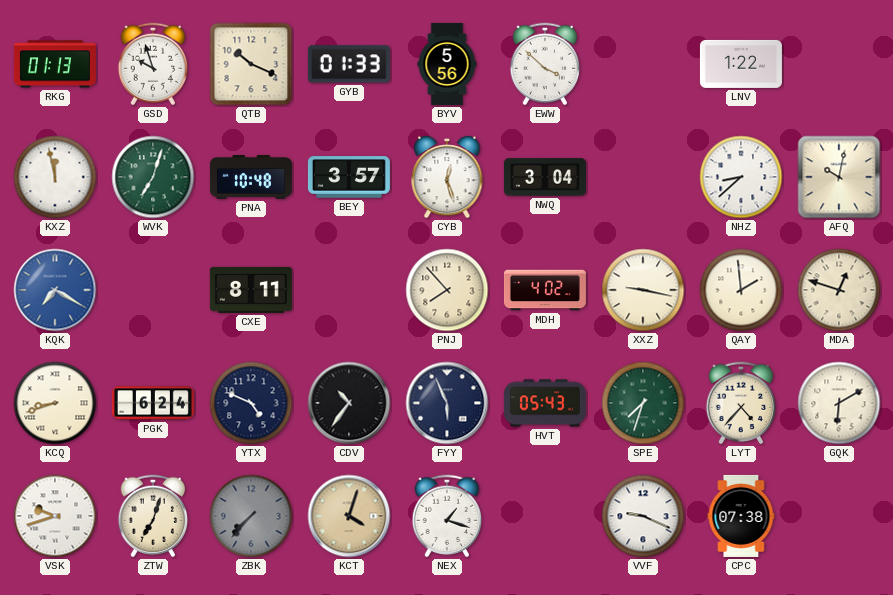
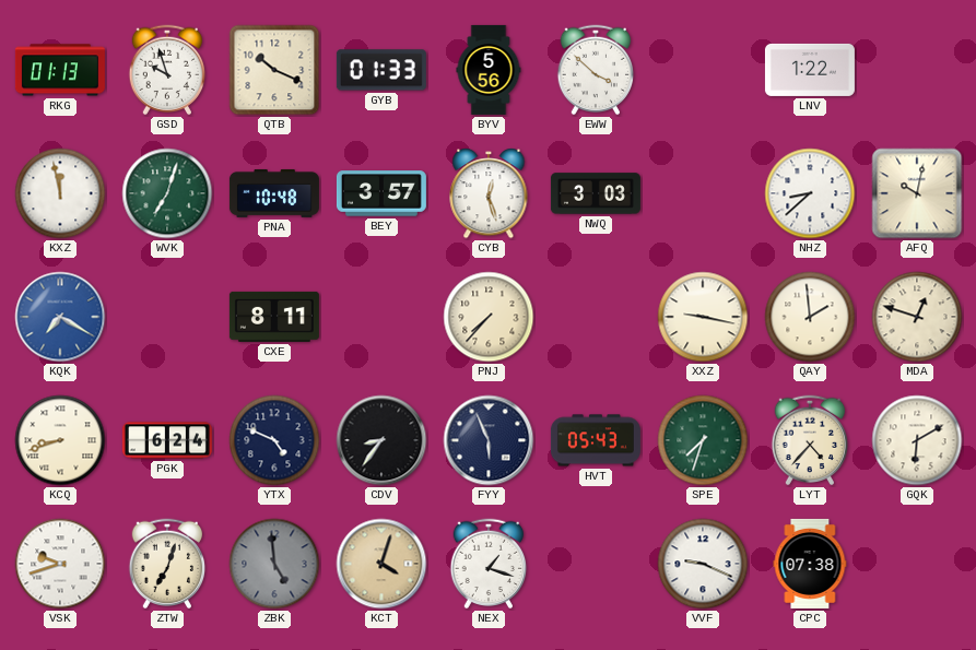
NWQ: 3:04 -> 3:03
PNJ: 7:53 -> 7:37
MDH: 4:02 -> none
CDV: 10:36 -> 8:36
ZBK: 7:37 -> 4:59
